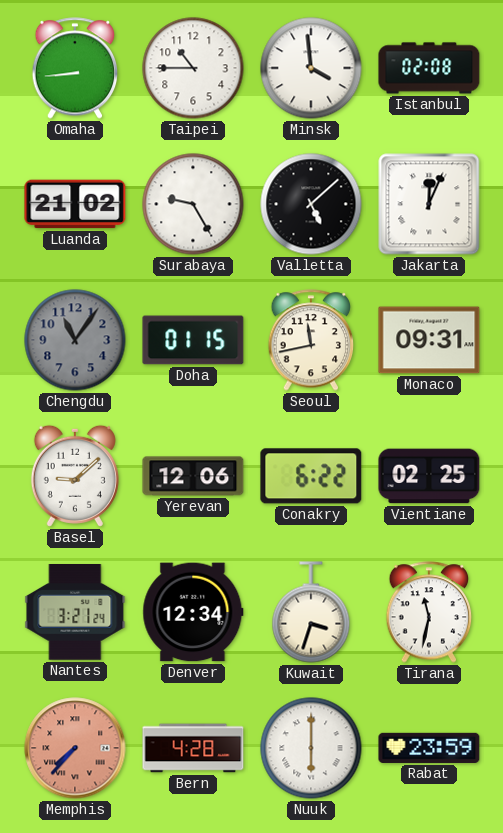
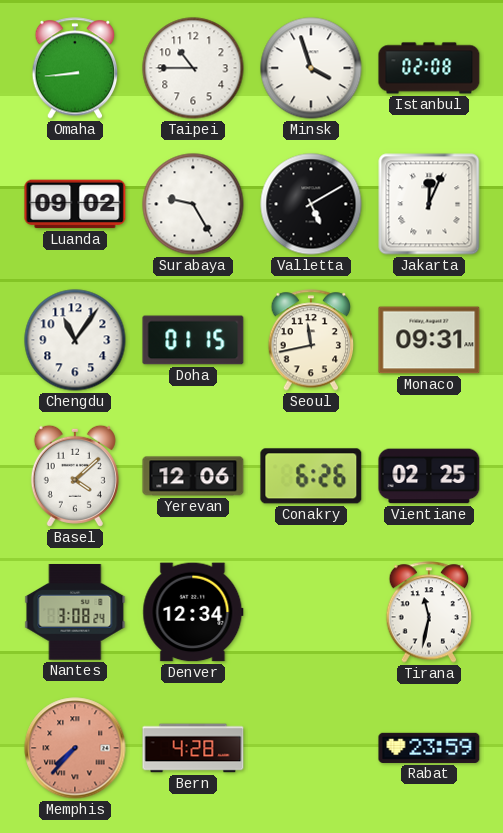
Minsk: 3:59 -> 3:57
Luanda: 21:02 -> 09:02
Valletta: 5:08 -> 5:10
Chengdu dial: grey -> white
Basel: 9:08 -> 4:08
Conakry: 6:22 -> 6:26
Nantes: 3:21 -> 3:08
Kuwait: 3:33 -> none
Nuuk: 6:00 -> none
